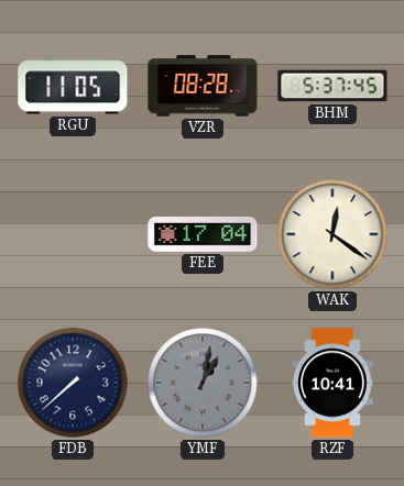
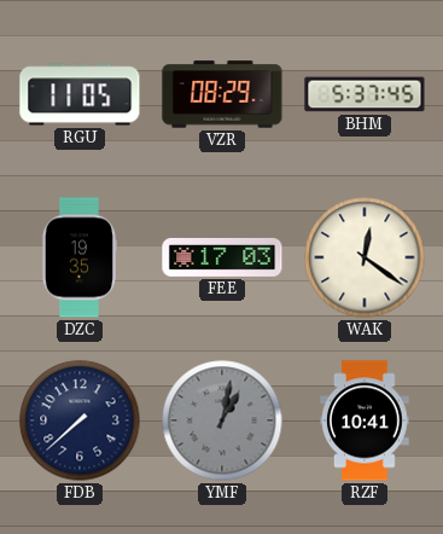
VZR: 08:28 -> 08:29
DZC: none -> 19:35
FEE: 17:04 -> 17:03
